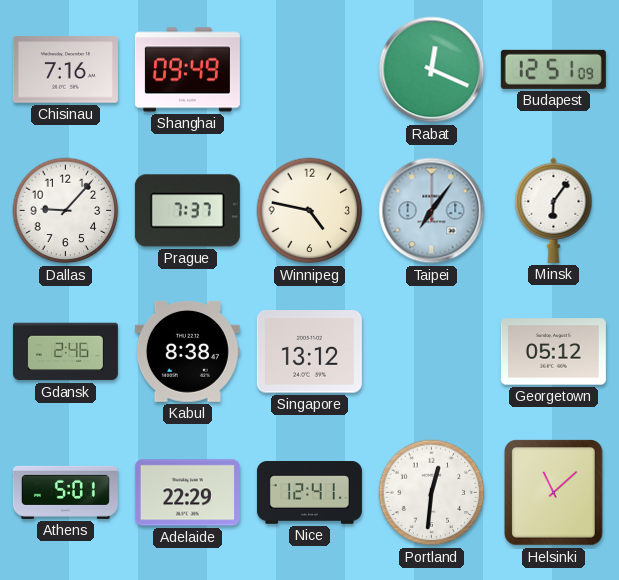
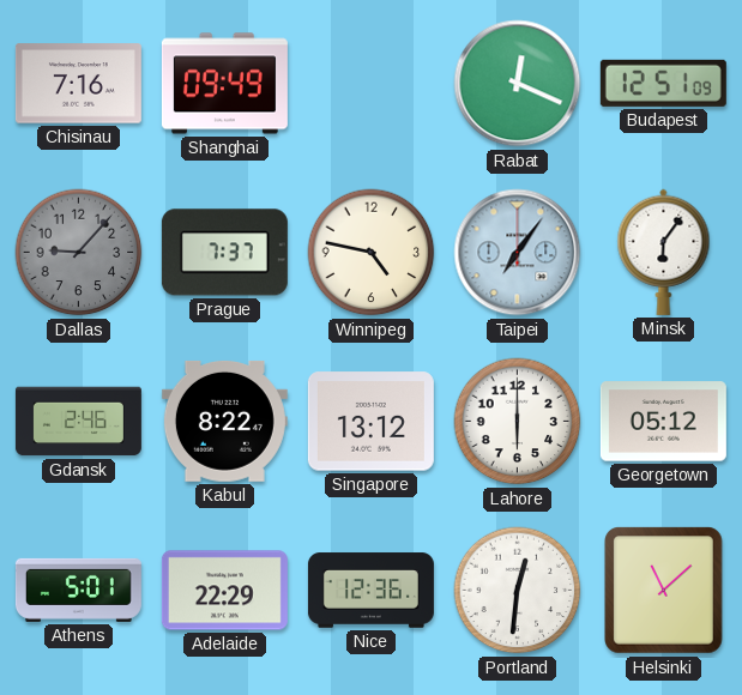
Dallas dial: white -> grey
Kabul: 8:38 -> 8:22
Lahore: none -> 6:00
Nice: 12:41 -> 12:36
